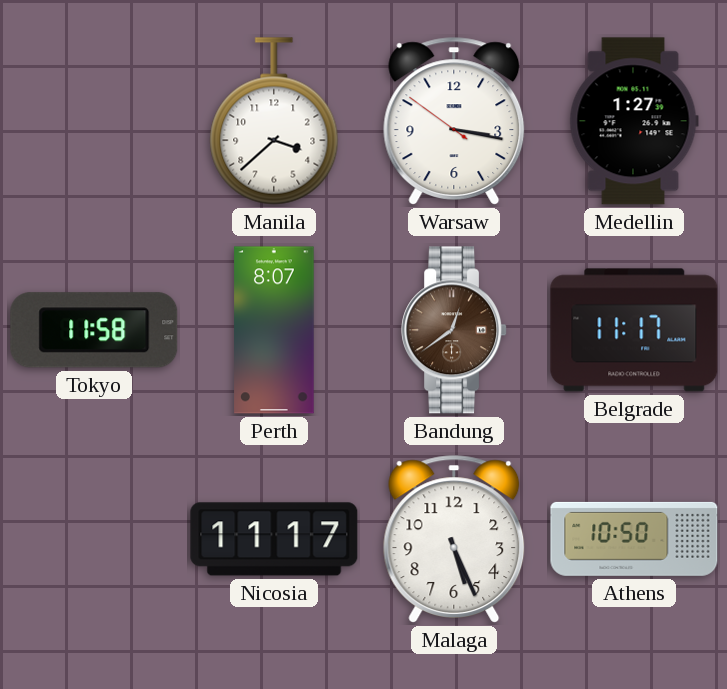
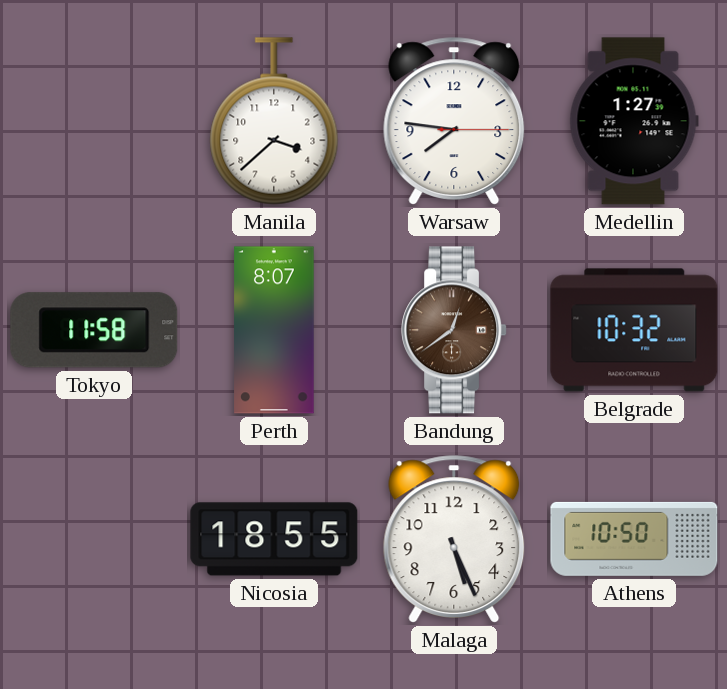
Warsaw: 3:16 -> 7:46
Belgrade: 11:17 -> 10:32
Nicosia: 11:17 -> 18:55
